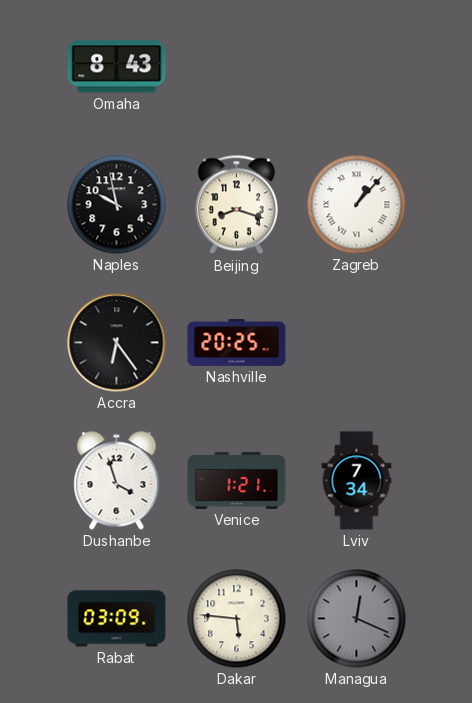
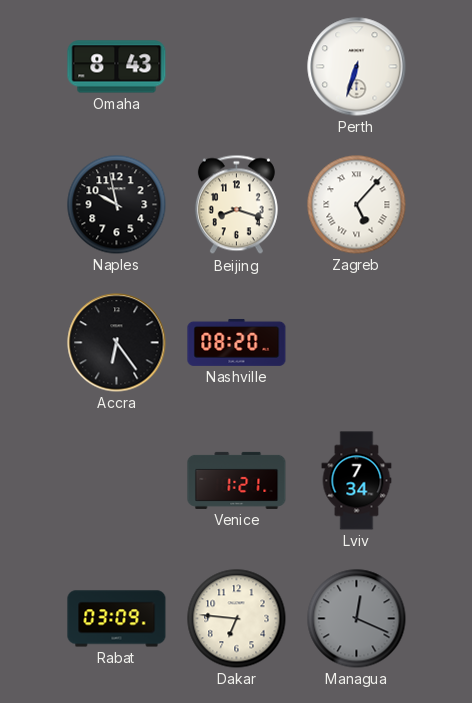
Perth: none -> 6:33
Zagreb: 1:07 -> 5:07
Nashville: 20:25 -> 08:20
Dushanbe: 3:57 -> none
Dakar: 5:46 -> 6:46
